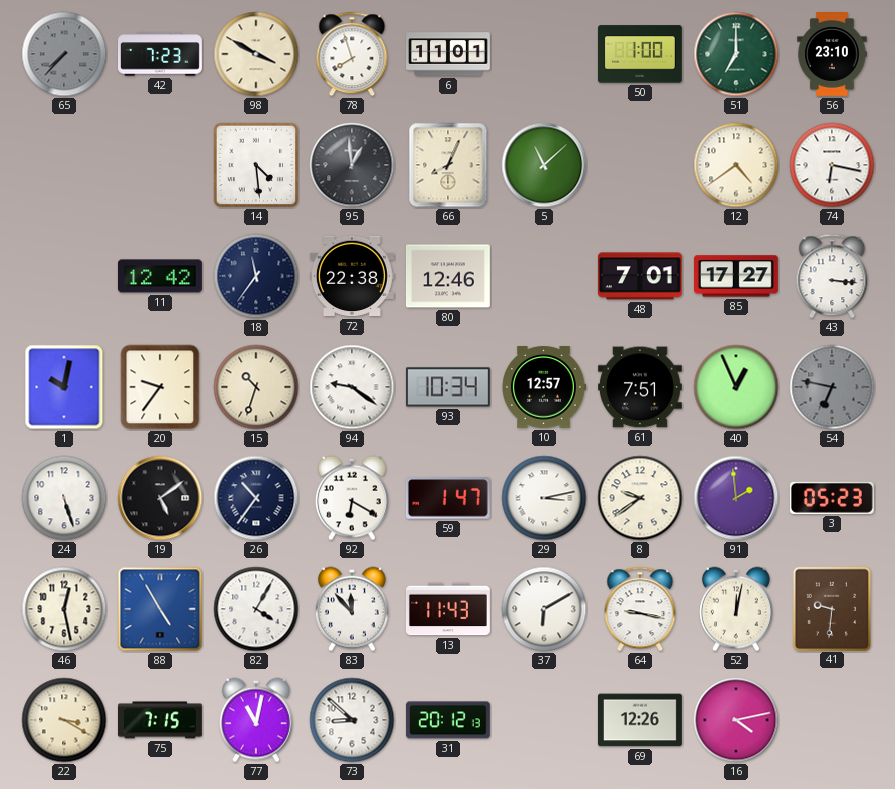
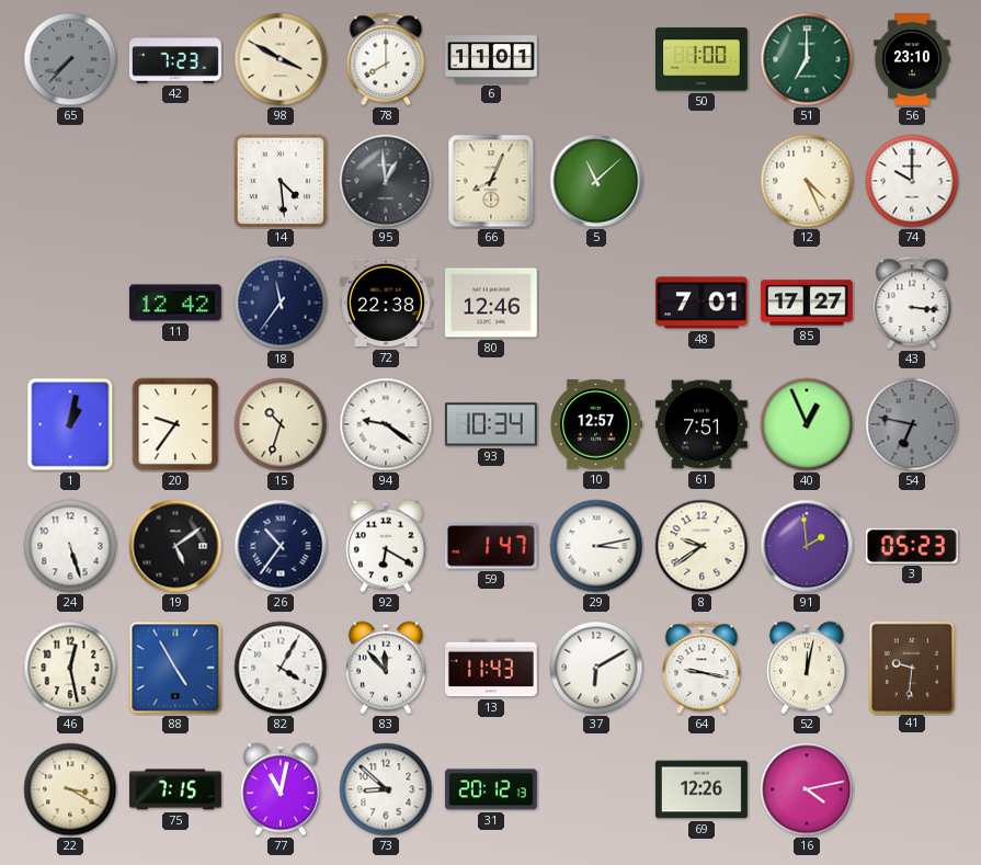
78: 7:57 -> 8:00
12: 4:39 -> 4:26
74: 6:17 -> 10:00
1: 10:02 -> 1:02
